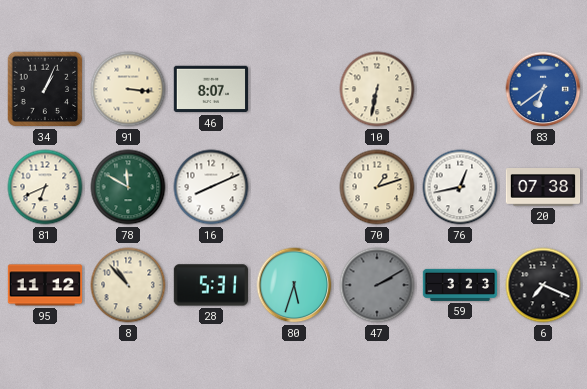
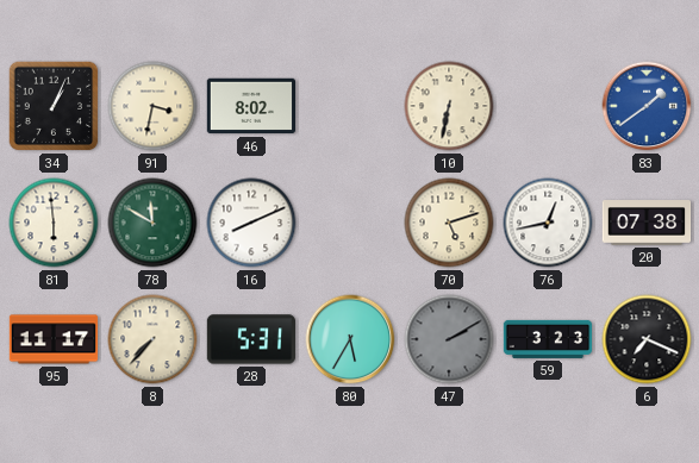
91: 3:16 -> 3:32
46: 8:07 -> 8:02
83: 6:39 -> 1:39
81: 6:41 -> 5:59
70: 1:12 -> 5:12
95: 11:12 -> 11:17
8: 10:53 -> 7:37
80: 5:33 -> 5:35
